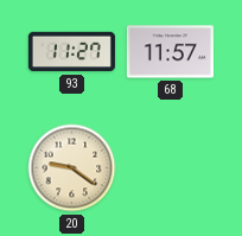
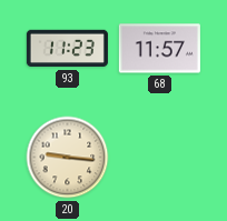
93: 11:27 -> 11:23
20: 9:21 -> 9:16
